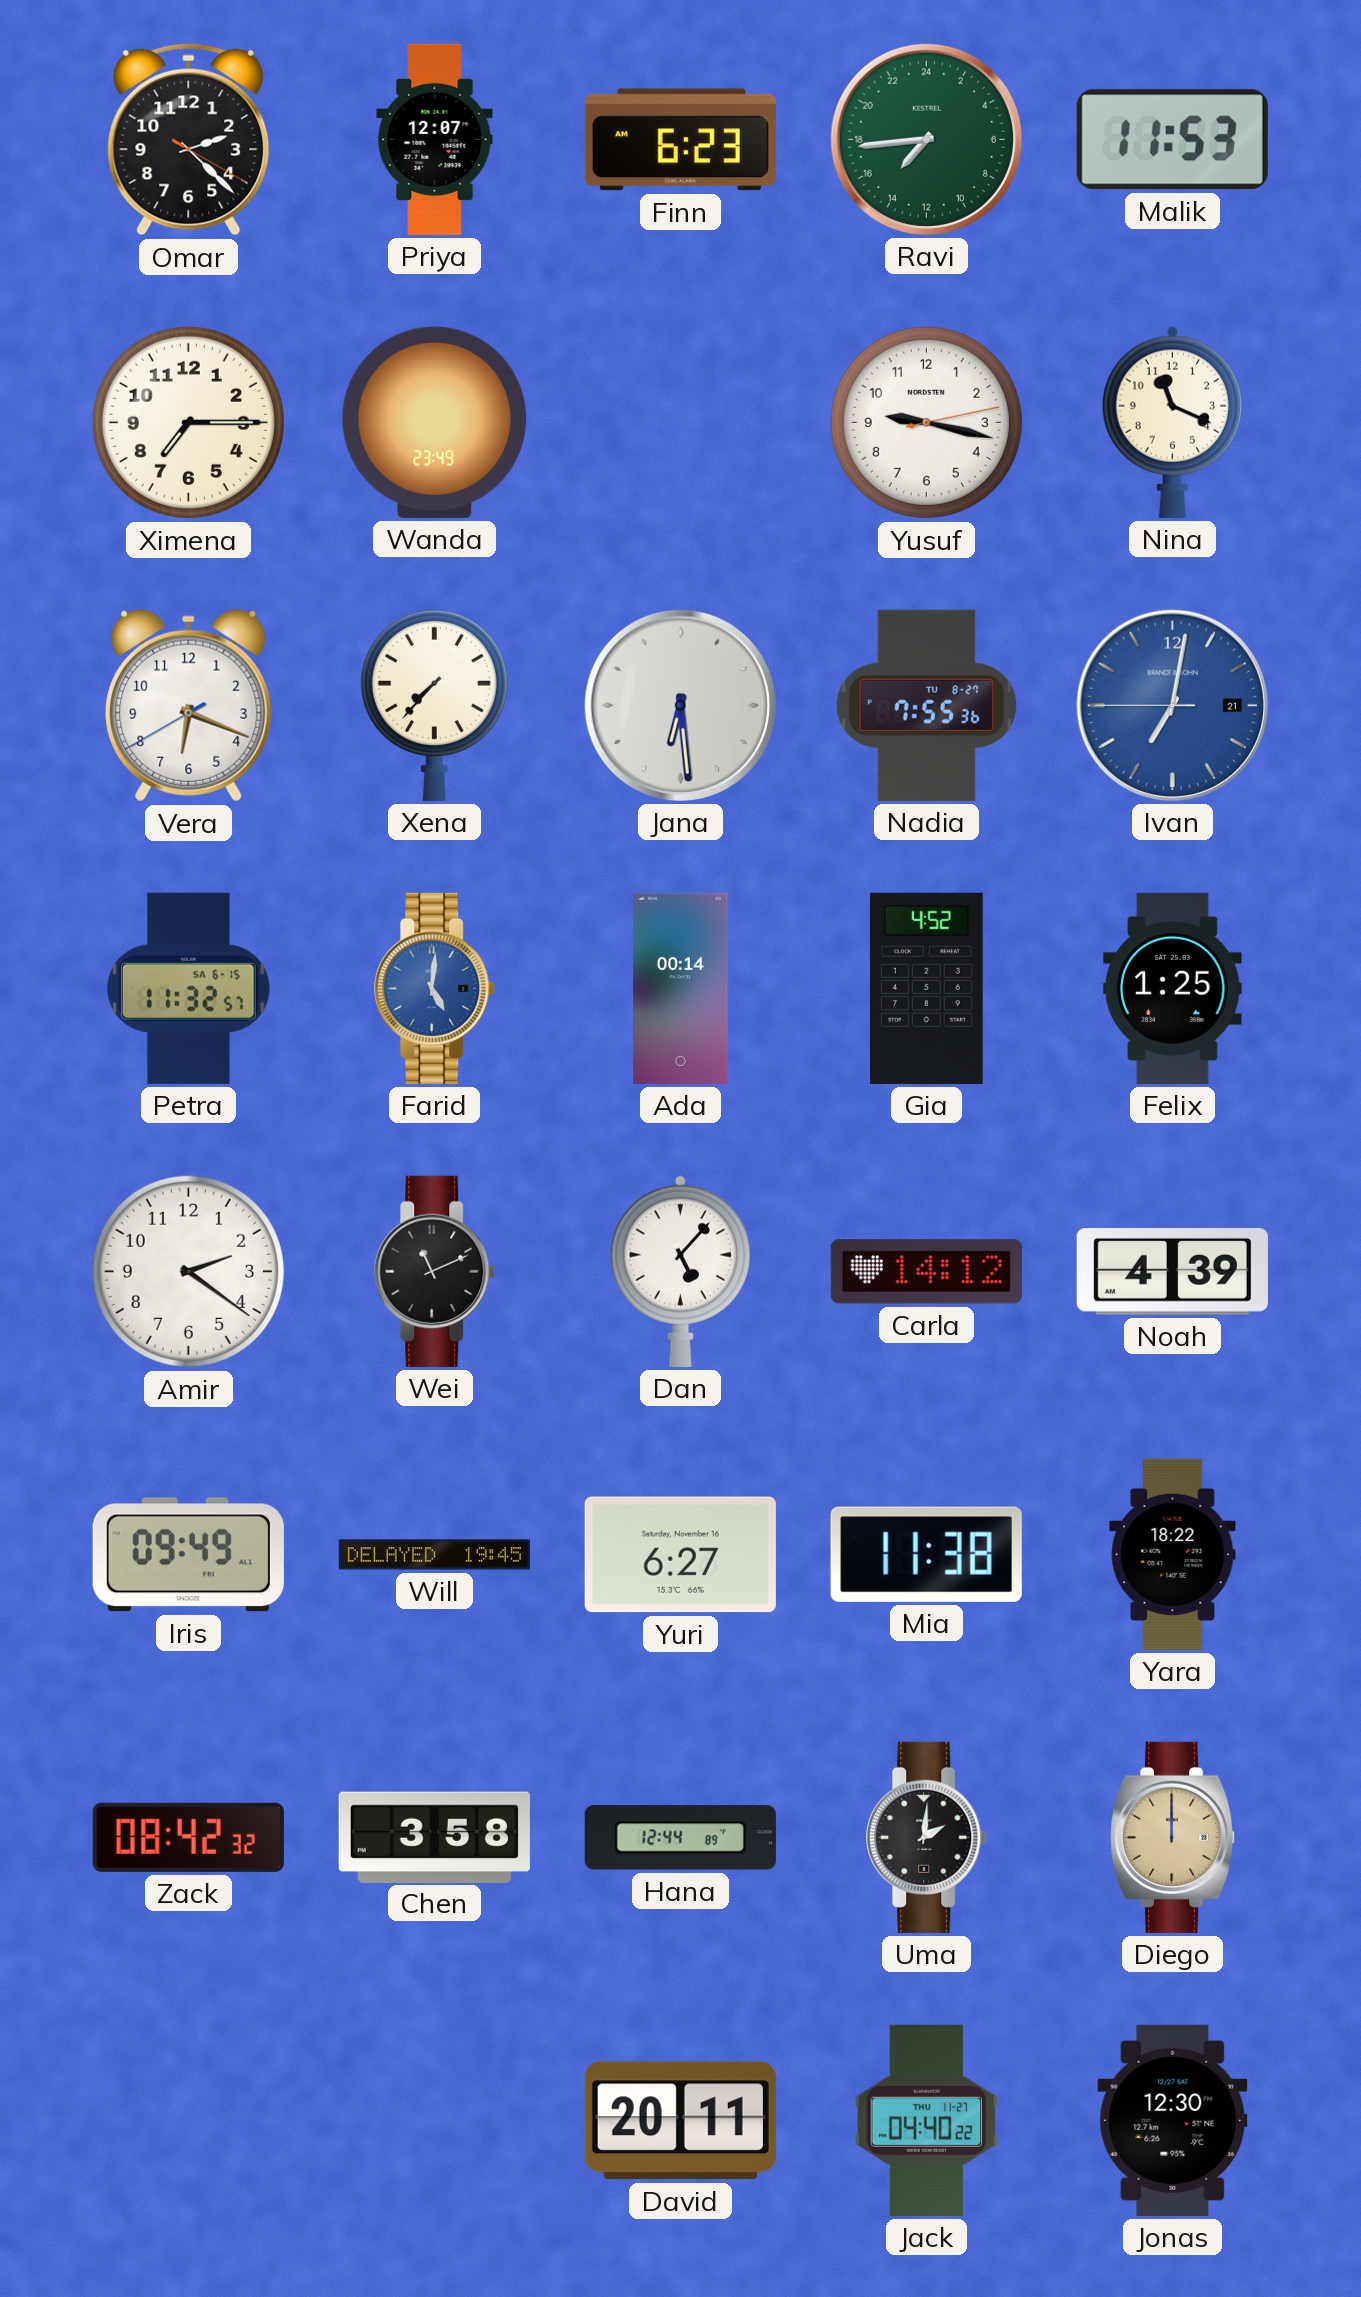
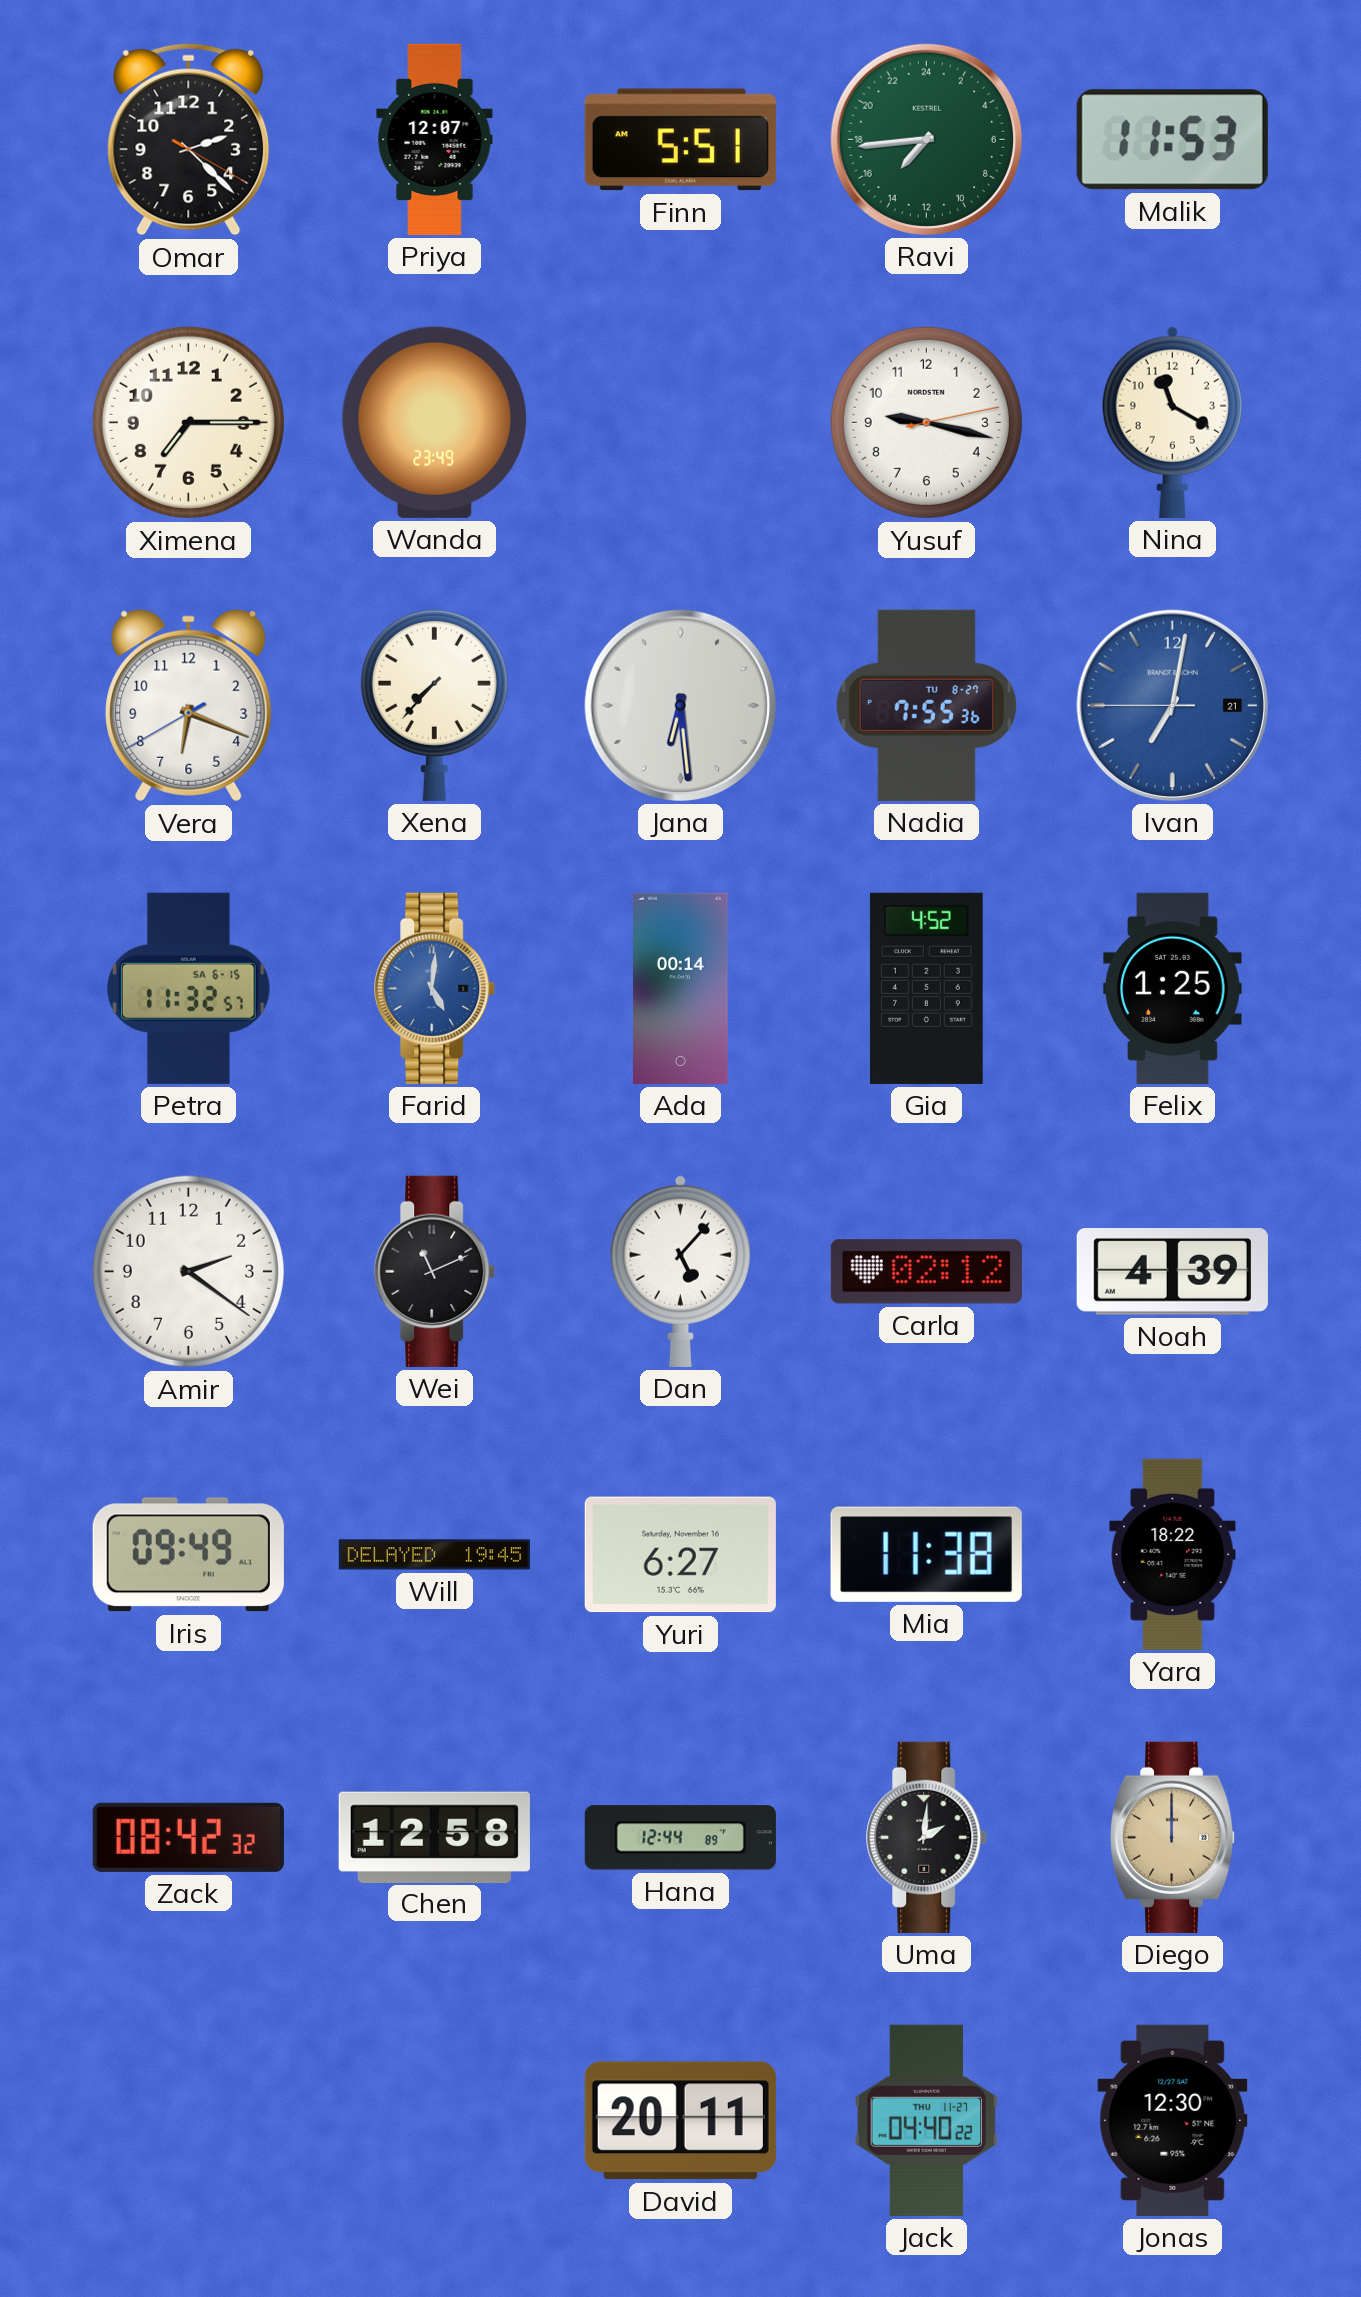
Finn: 6:23 -> 5:51
Nina: 11:19 -> 11:20
Carla: 14:12 -> 02:12
Chen: 3:58 -> 12:58
